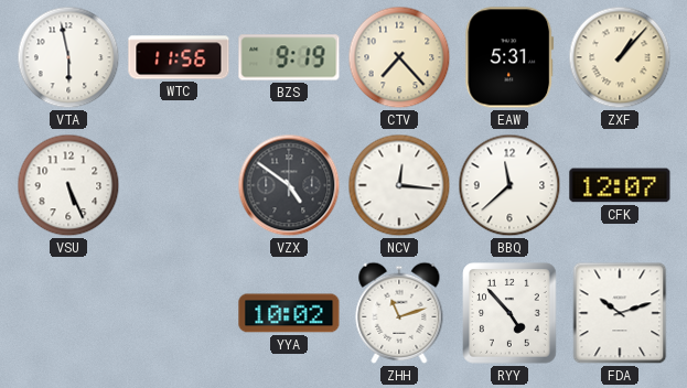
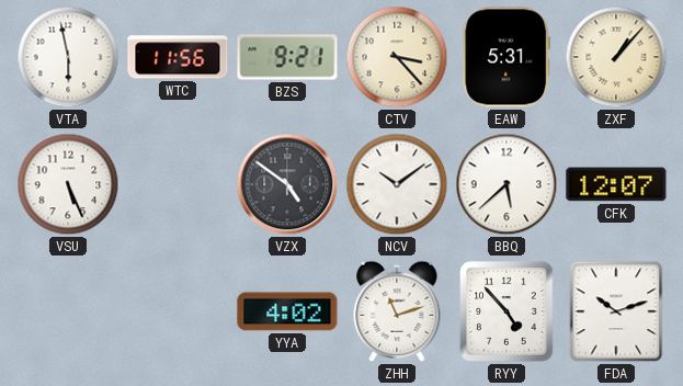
BZS: 9:19 -> 9:21
CTV: 7:23 -> 3:23
NCV: 12:16 -> 10:09
BBQ: 11:38 -> 5:38
YYA: 10:02 -> 4:02
